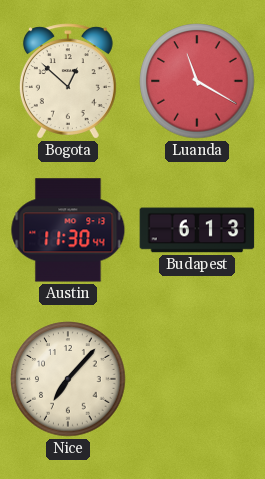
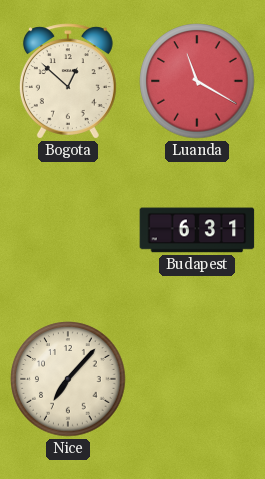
Austin: 11:30 -> none
Budapest: 6:13 -> 6:31
